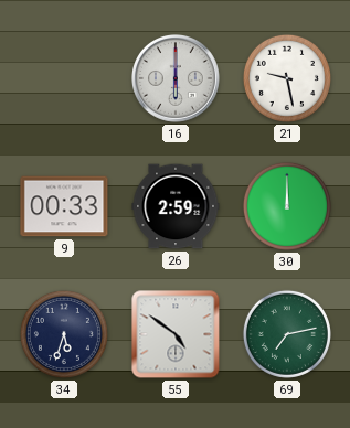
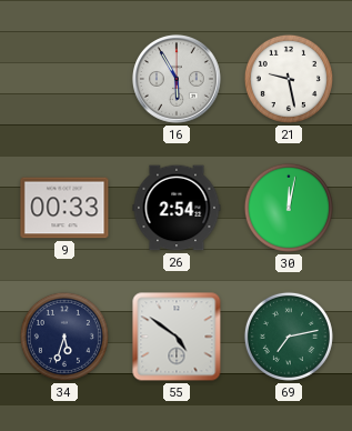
16: 6:00 -> 5:55
26: 2:59 -> 2:54
30: 12:00 -> 12:02
